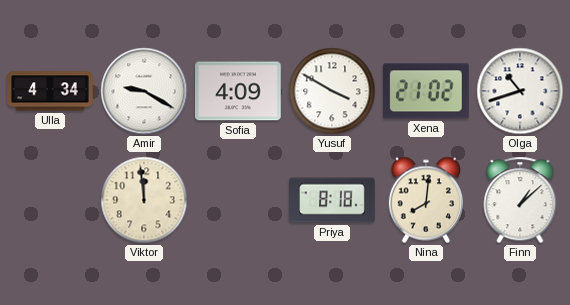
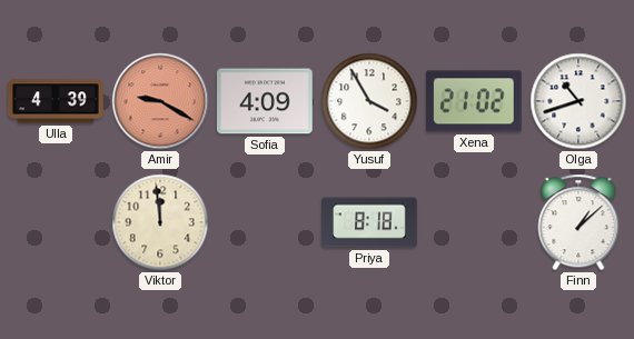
Ulla: 4:34 -> 4:39
Amir dial: white -> salmon
Yusuf: 3:50 -> 3:55
Nina: 8:01 -> none
